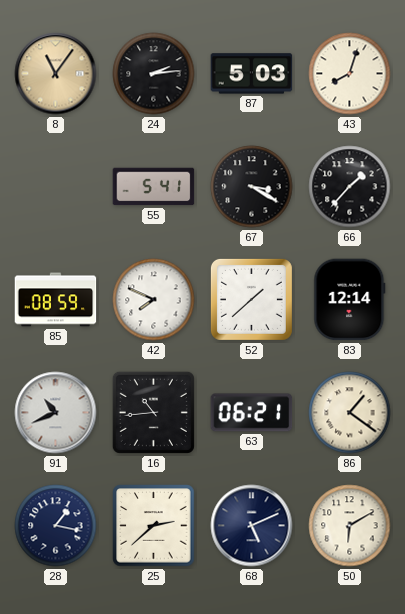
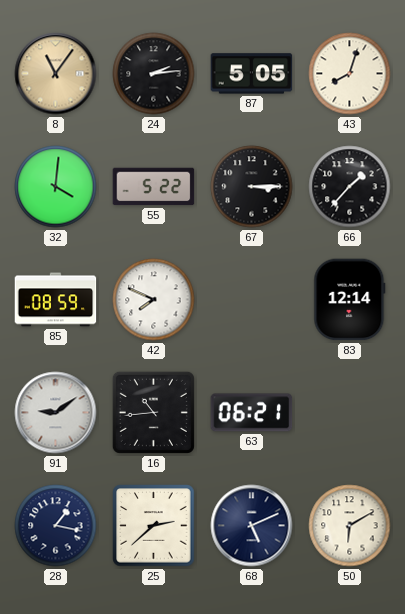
87: 5:03 -> 5:05
32: none -> 4:01
55: 5:41 -> 5:22
67: 3:20 -> 3:15
52: 1:38 -> none
91: 10:41 -> 9:09
86: 1:21 -> none
